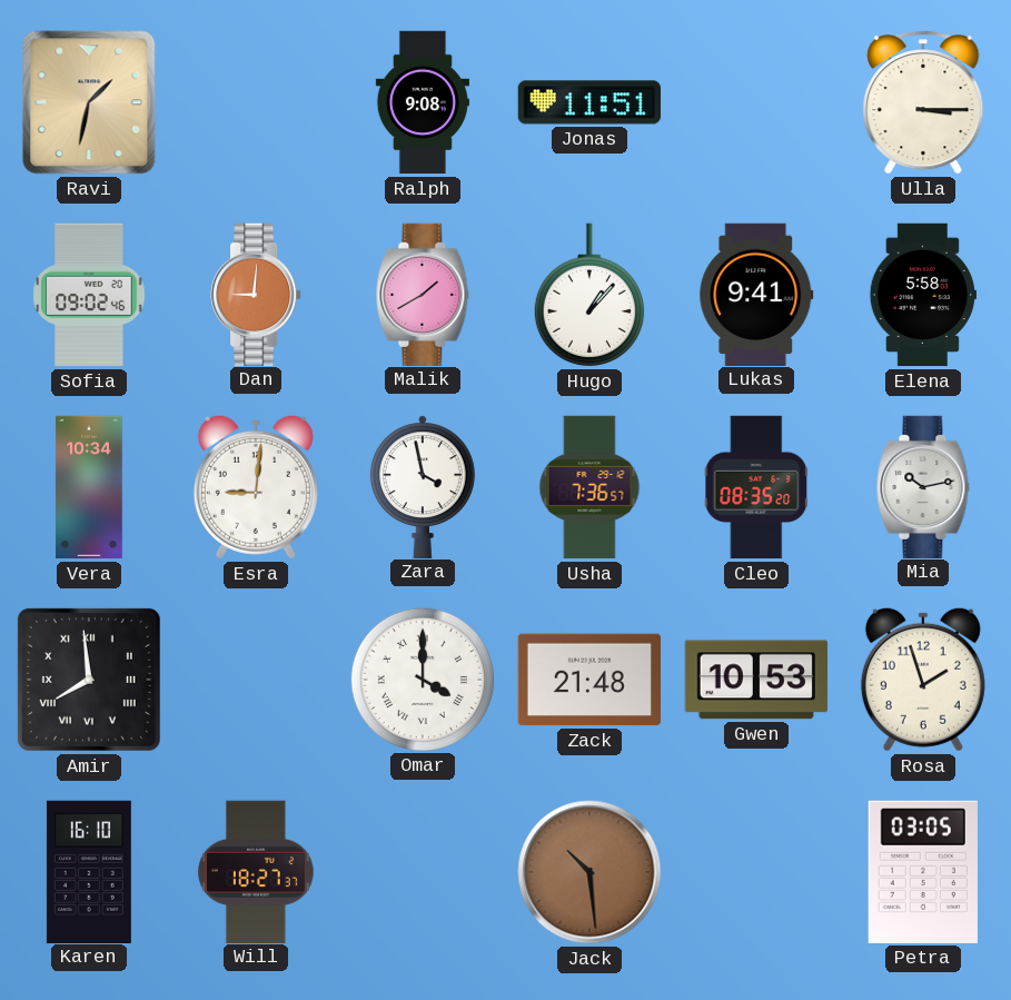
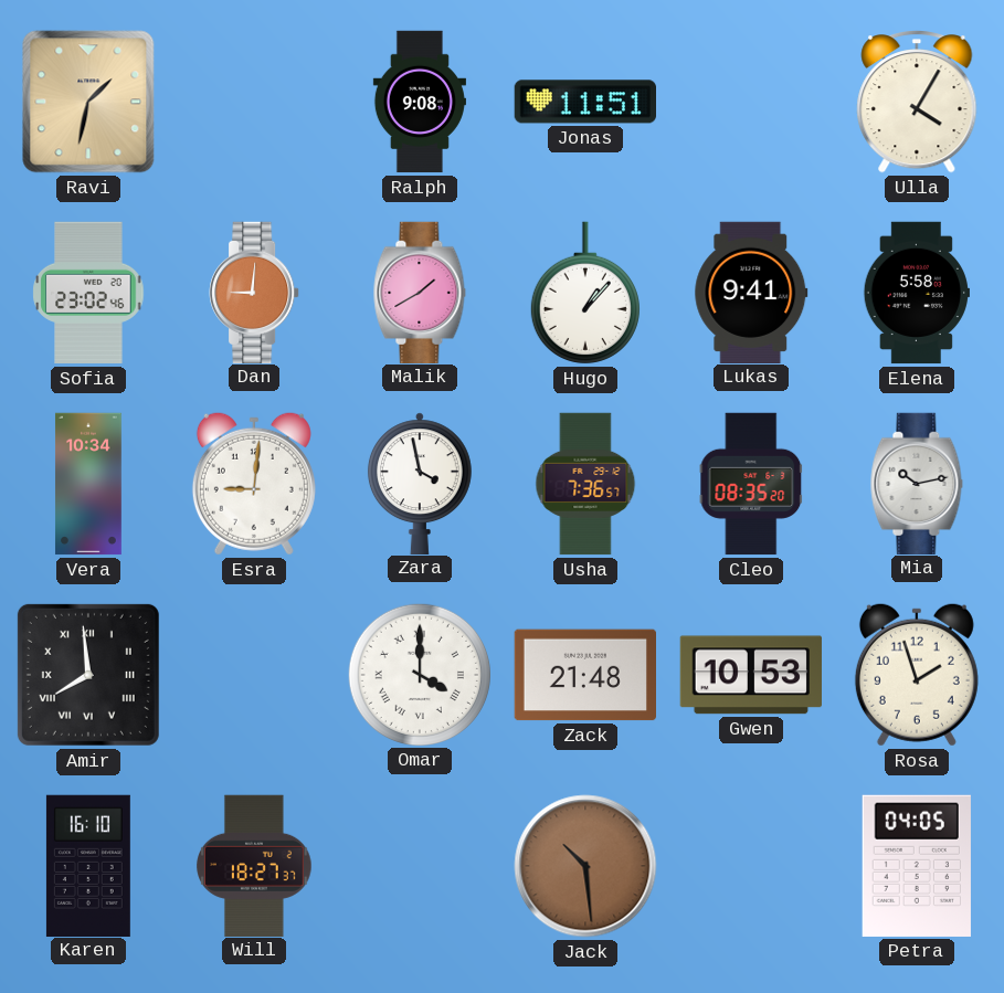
Ulla: 3:15 -> 4:05
Sofia: 09:02 -> 23:02
Petra: 03:05 -> 04:05
